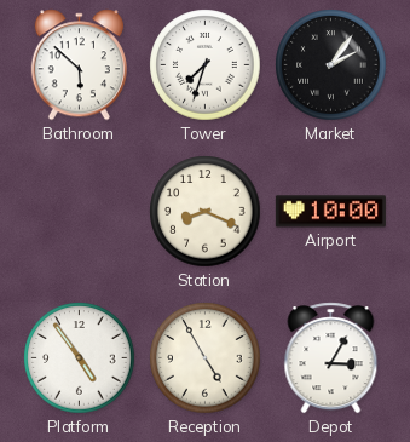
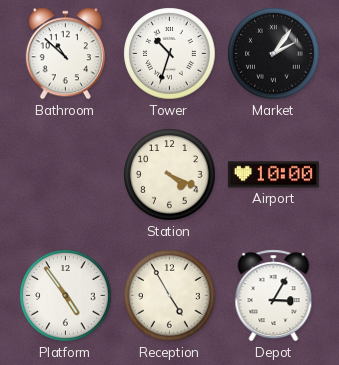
Bathroom: 5:52 -> 10:52
Tower: 7:33 -> 10:33
Station: 8:19 -> 4:19
